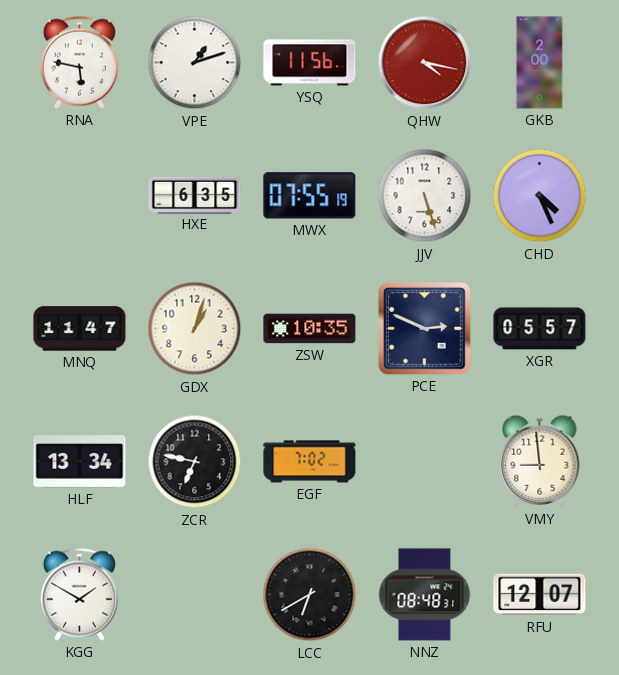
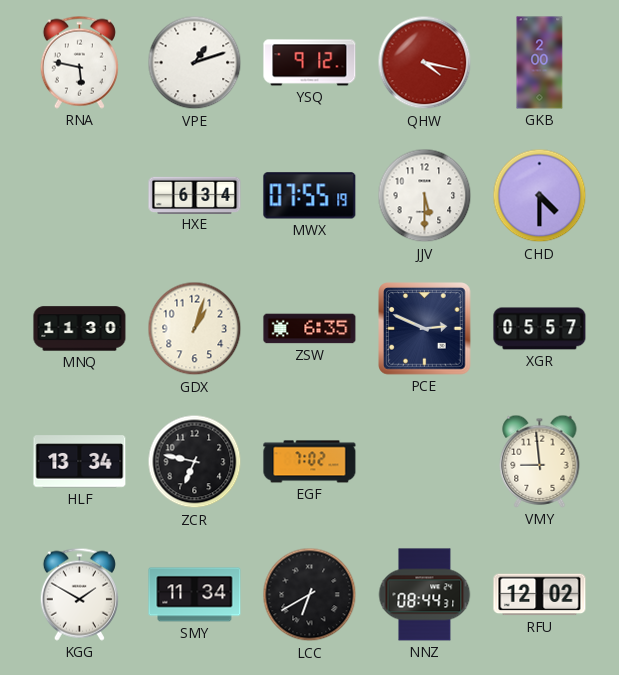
YSQ: 11:56 -> 9:12
HXE: 6:35 -> 6:34
JJV: 5:27 -> 5:30
CHD: 4:26 -> 4:30
MNQ: 11:47 -> 11:30
ZSW: 10:35 -> 6:35
SMY: none -> 11:34
NNZ: 08:48 -> 08:44
RFU: 12:07 -> 12:02
